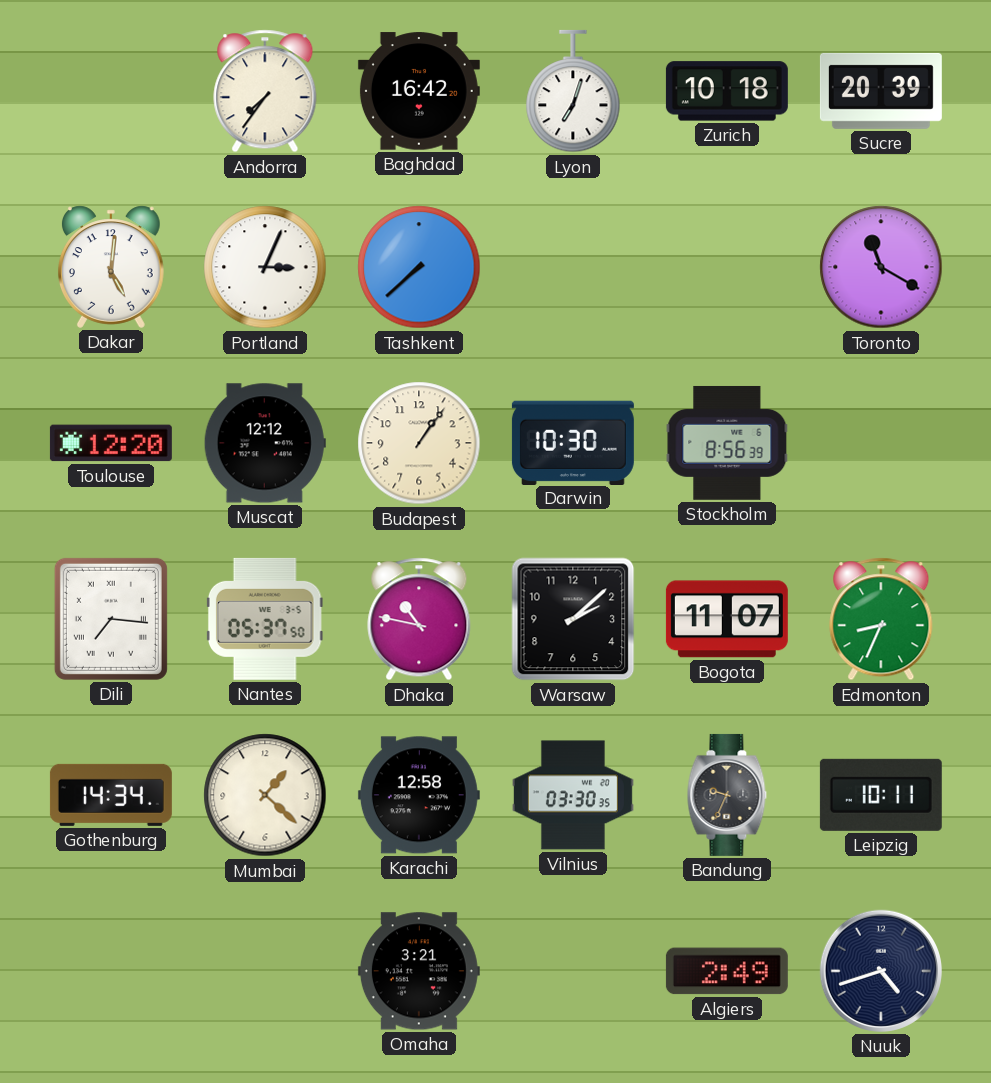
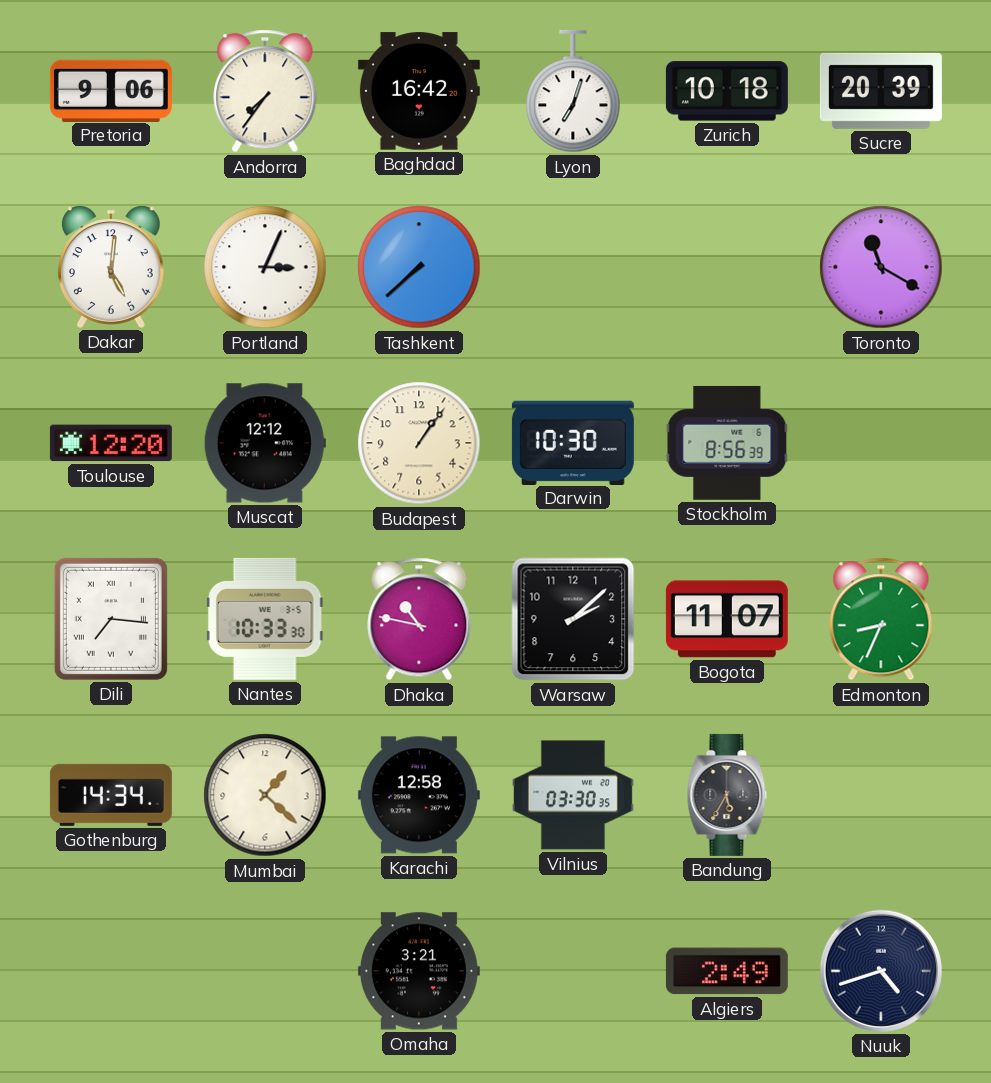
Pretoria: none -> 9:06
Nantes: 05:37 -> 10:33
Bandung: 9:34 -> 5:35
Leipzig: 10:11 -> none
